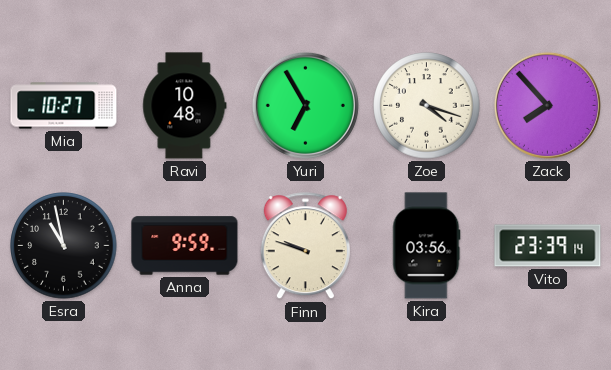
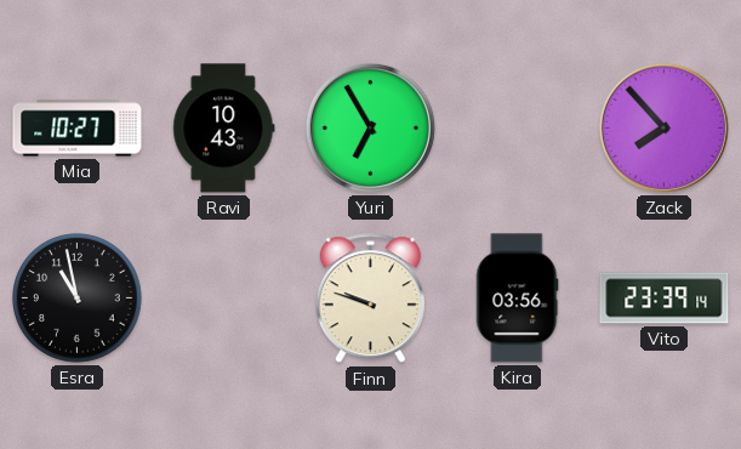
Ravi: 10:48 -> 10:43
Zoe: 4:18 -> none
Anna: 9:59 -> none
